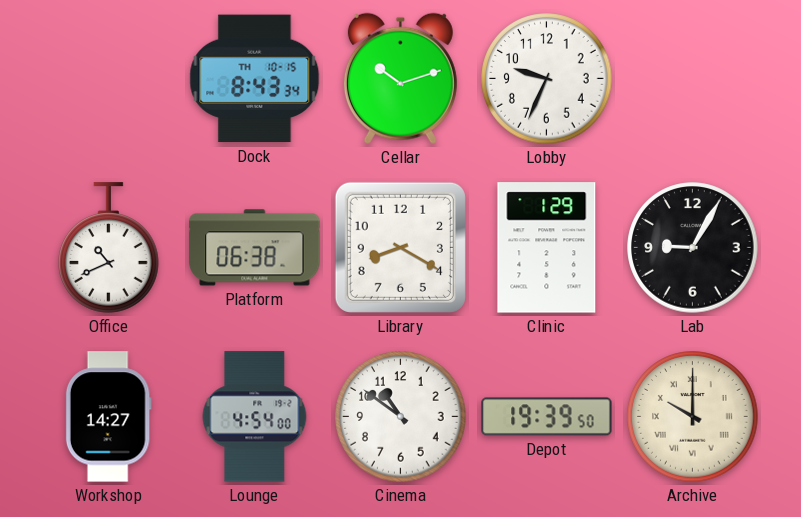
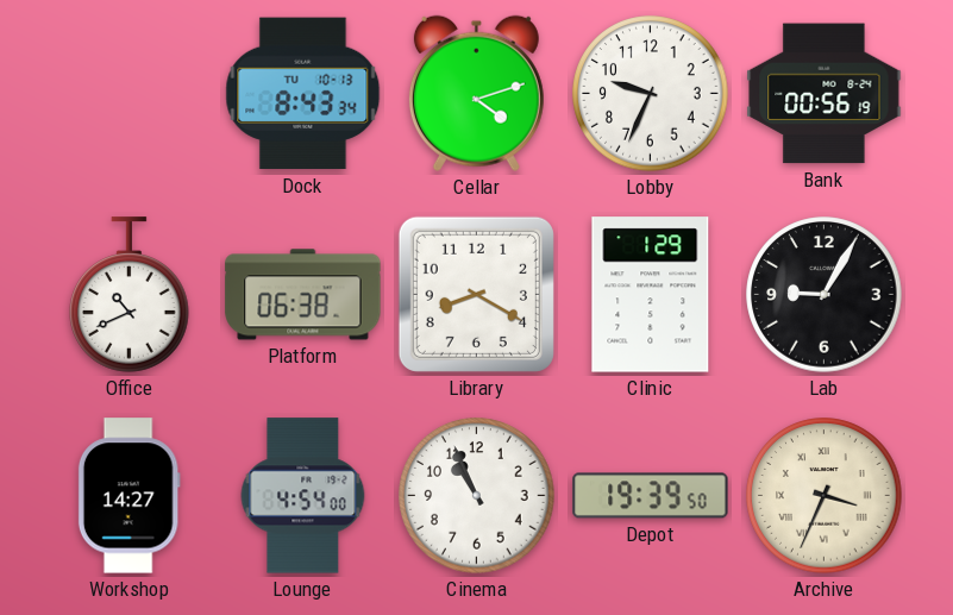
Dock date: TH 10-15 -> TU 10-13
Cellar: 10:12 -> 4:12
Bank: none -> 00:56
Cinema: 10:51 -> 10:56
Archive: 10:00 -> 3:34
